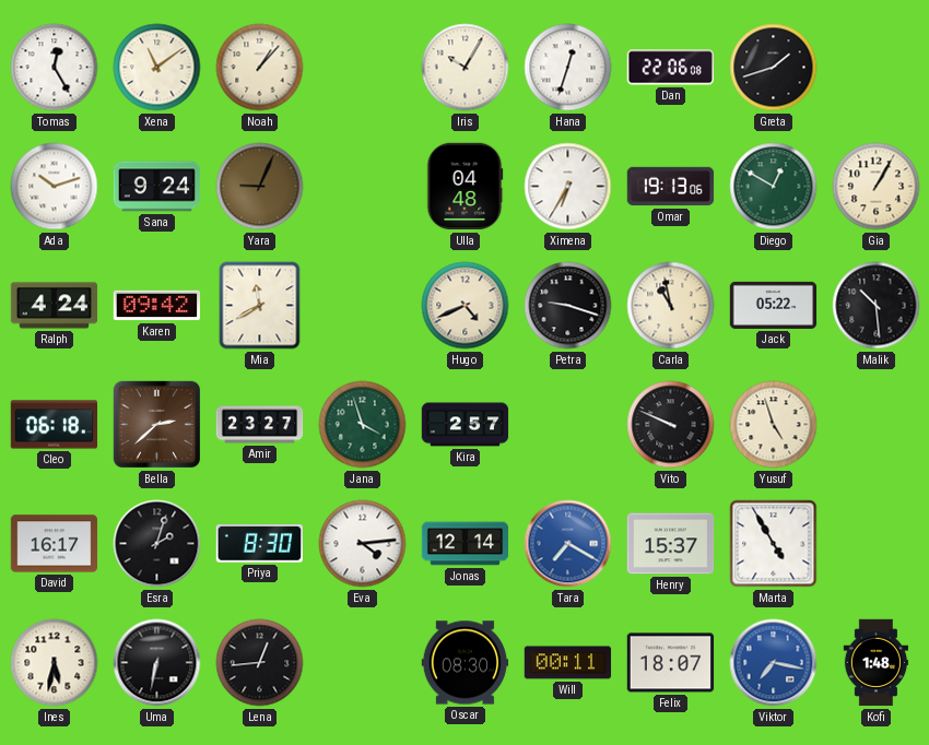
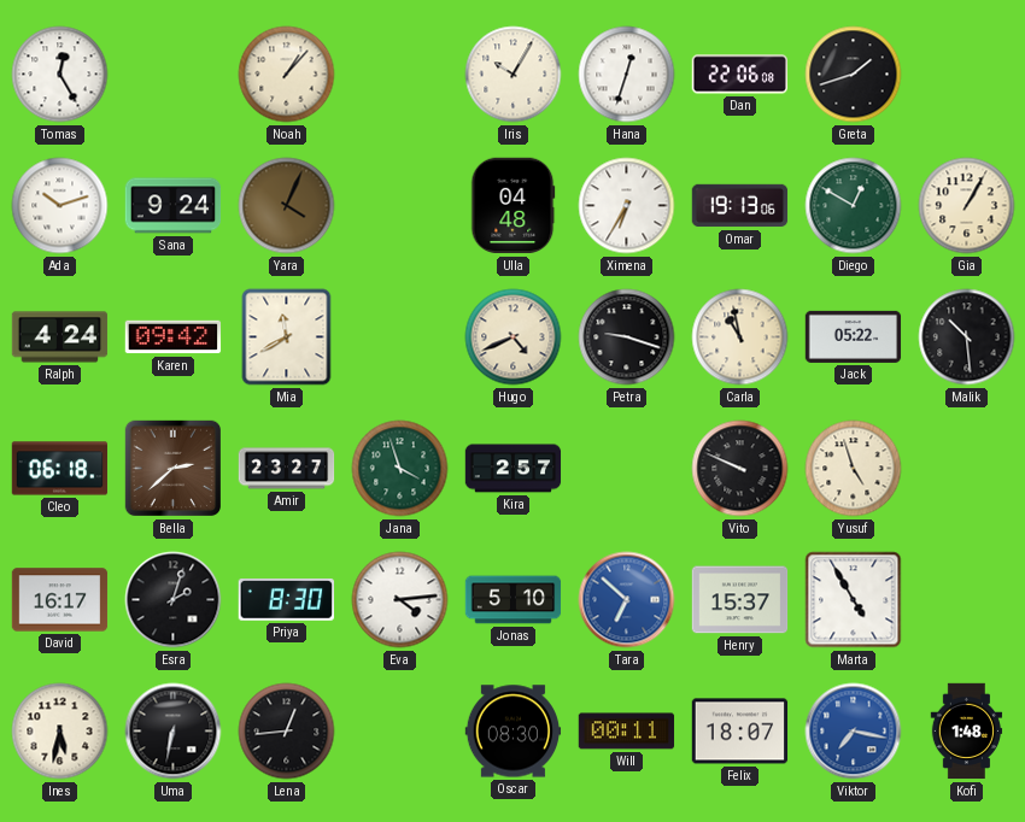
Xena: 11:09 -> none
Yara: 9:04 -> 4:04
Jonas: 12:14 -> 5:10
Tara: 7:20 -> 6:52
